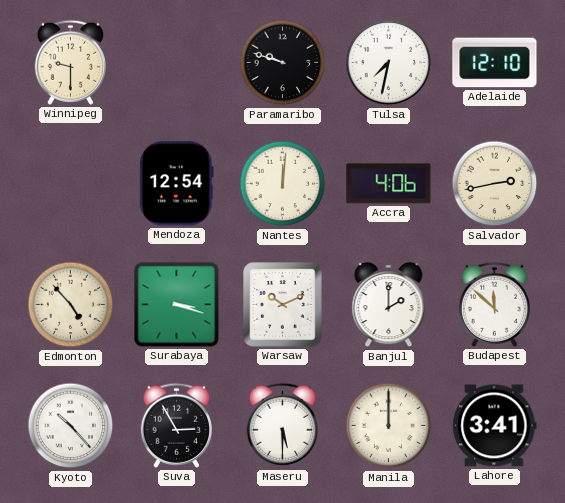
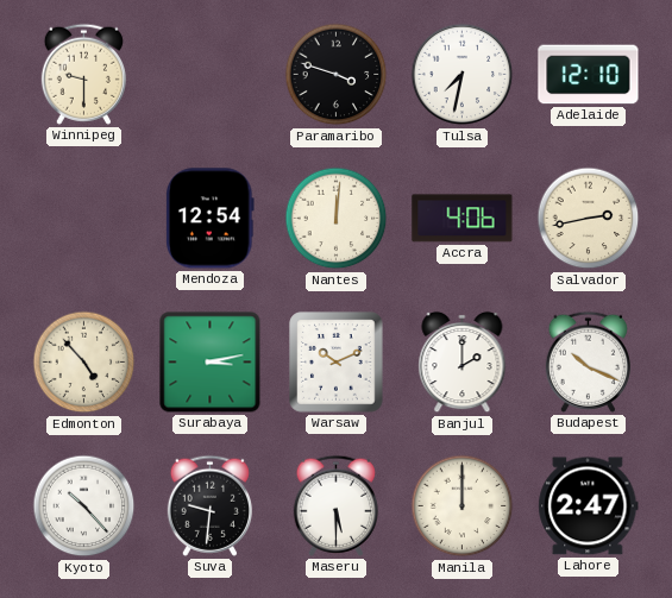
Paramaribo: 9:48 -> 3:48
Surabaya: 3:18 -> 3:13
Budapest: 11:52 -> 10:19
Suva: 2:55 -> 9:31
Lahore: 3:41 -> 2:47
